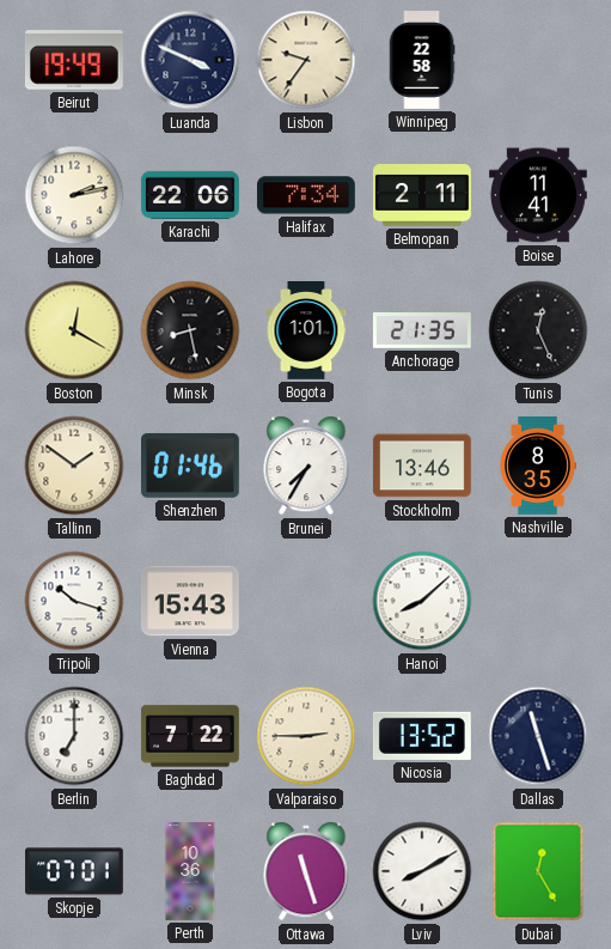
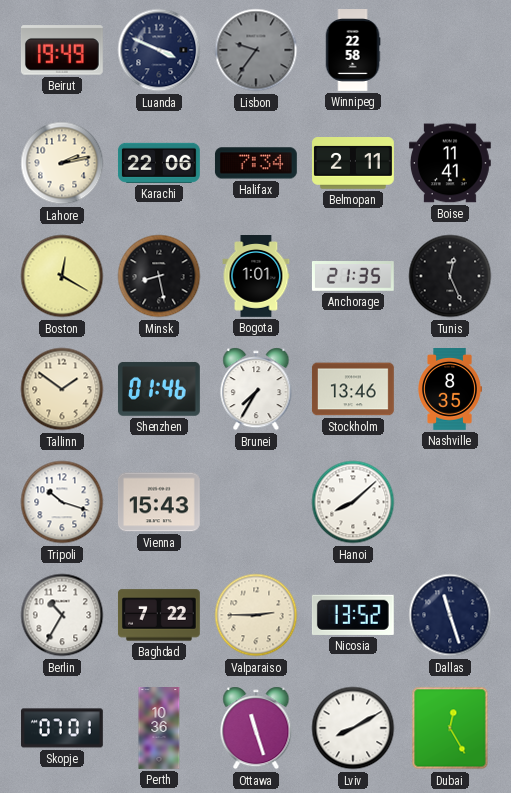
Lisbon dial: cream -> grey
Berlin: 7:00 -> 10:35
